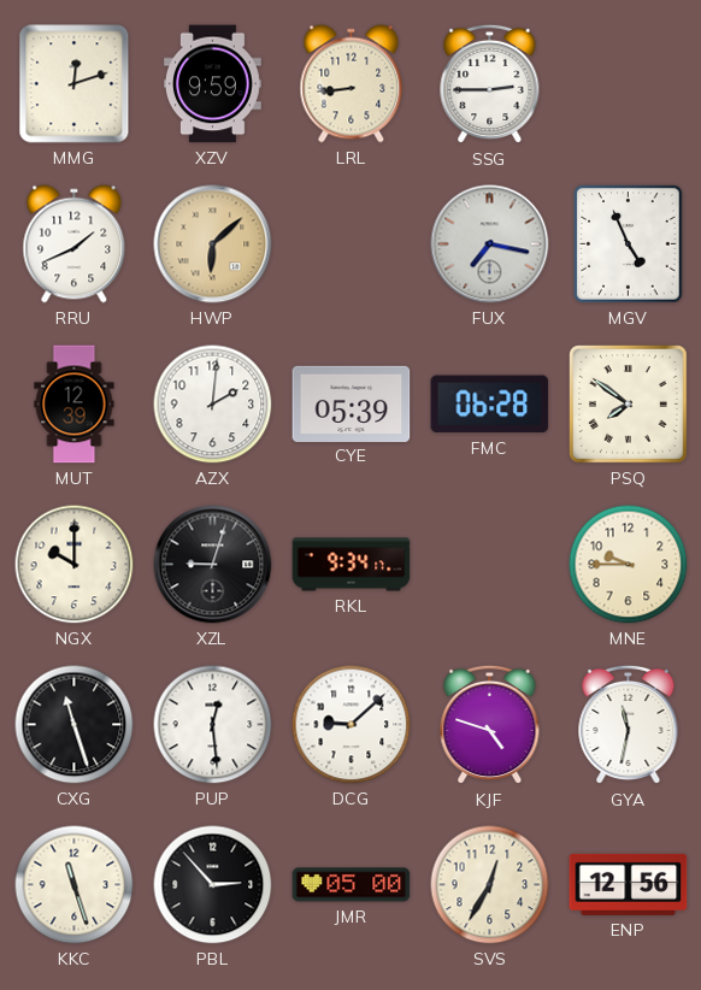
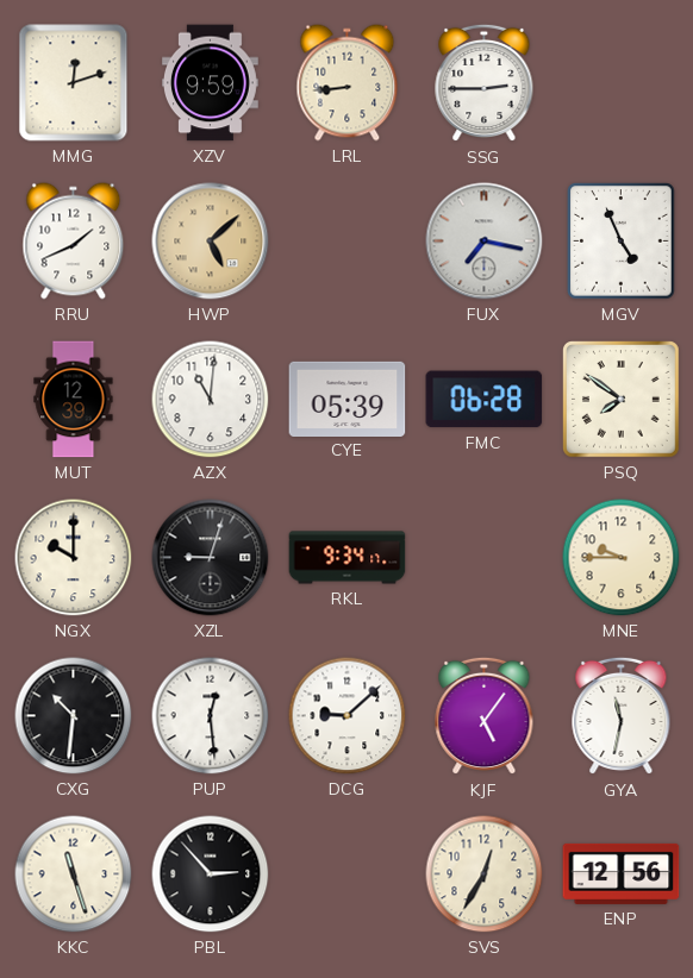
HWP: 6:08 -> 5:08
AZX: 2:01 -> 11:01
CXG: 11:27 -> 10:31
KJF: 4:48 -> 5:06
JMR: 05:00 -> none
